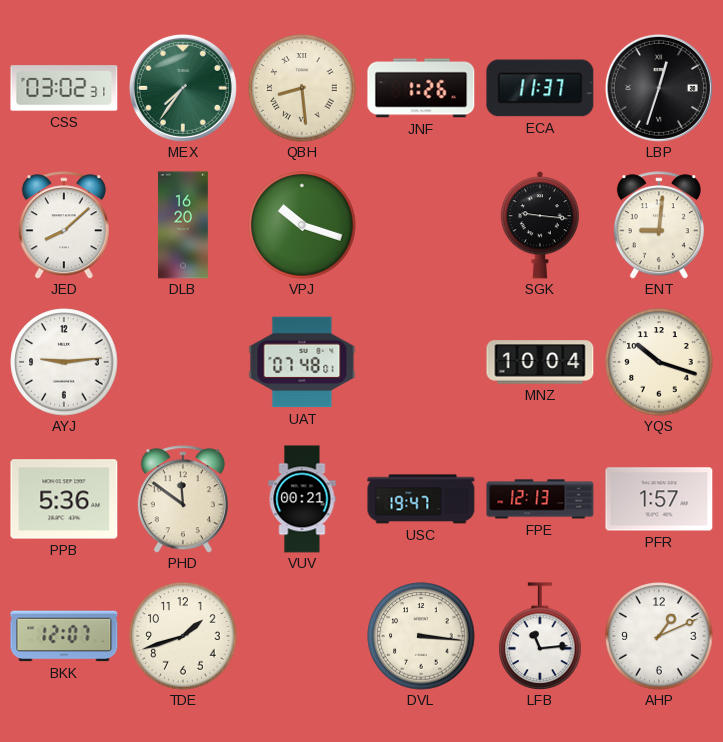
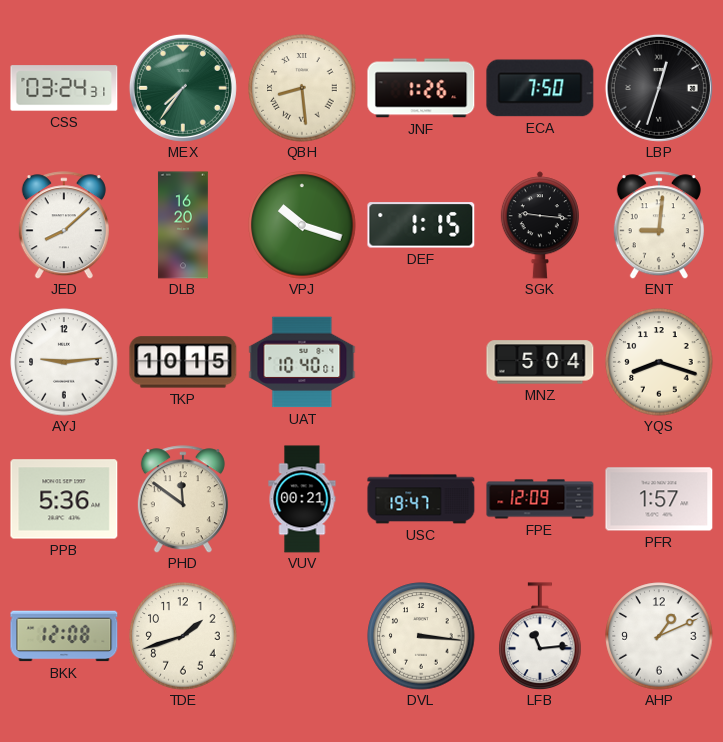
CSS: 03:02 -> 03:24
ECA: 11:37 -> 7:50
DEF: none -> 1:15
TKP: none -> 10:15
UAT: 07:48 -> 10:40
MNZ: 10:04 -> 5:04
YQS: 10:18 -> 8:18
FPE: 12:13 -> 12:09
BKK: 12:07 -> 12:08
